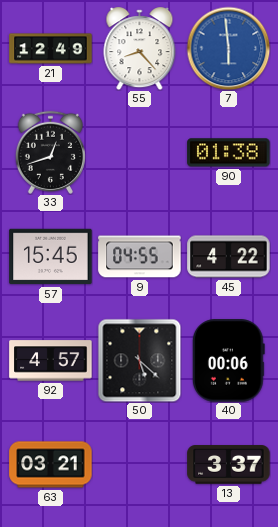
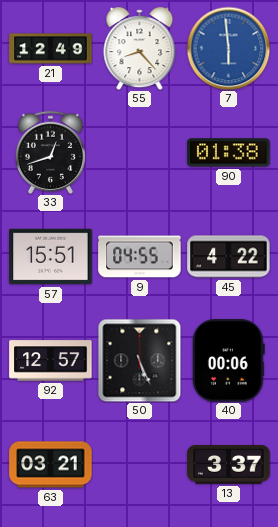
57: 15:45 -> 15:51
92: 4:57 -> 12:57
50: 5:22 -> 5:26
